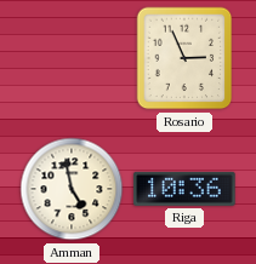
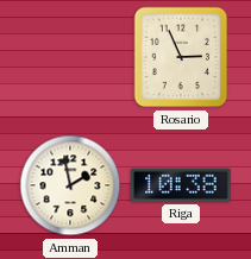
Amman: 4:58 -> 1:58
Riga: 10:36 -> 10:38
